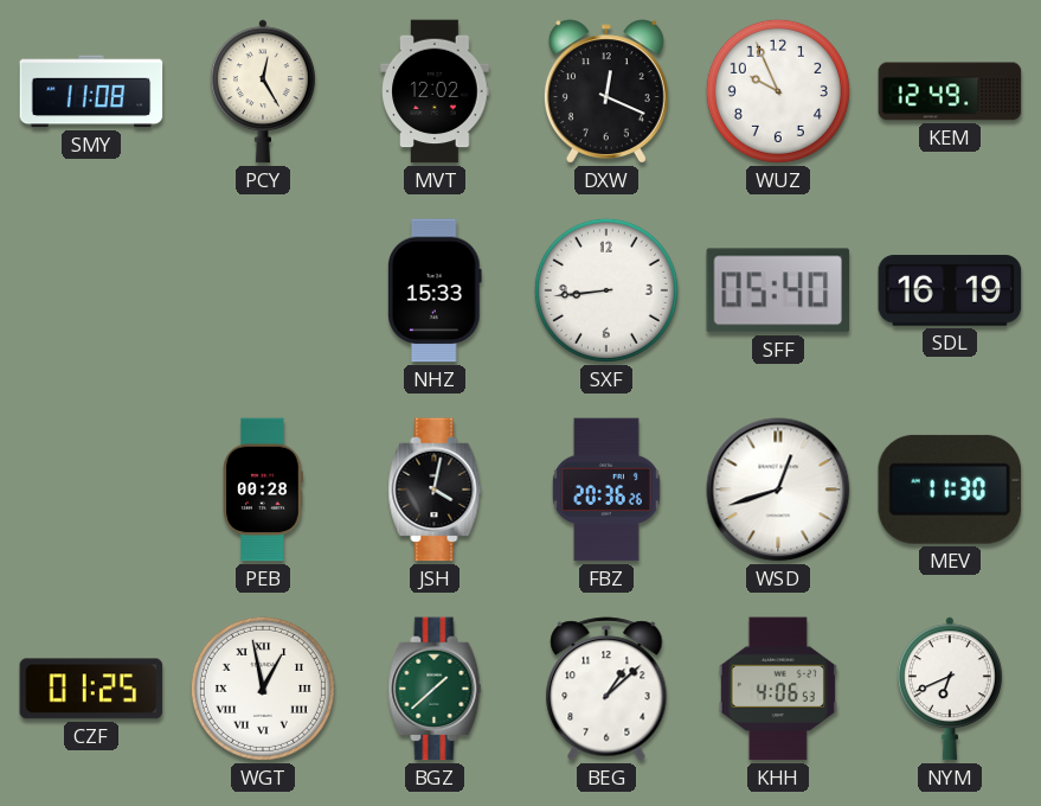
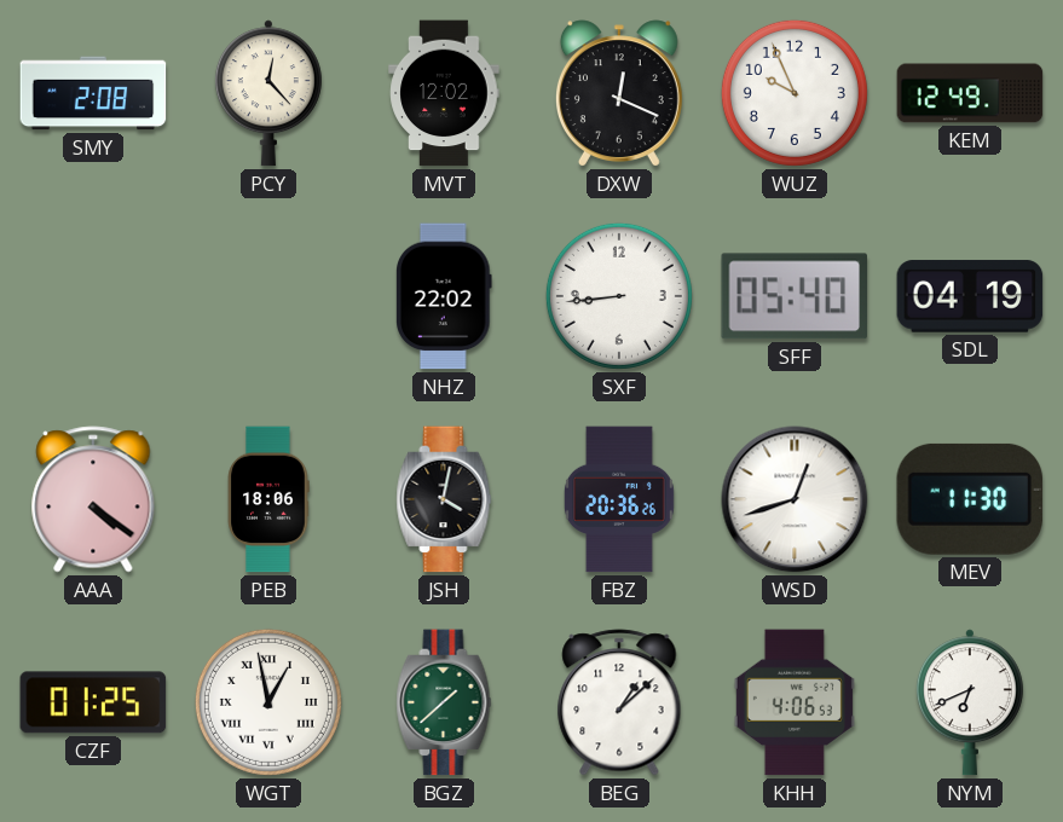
SMY: 11:08 -> 2:08
PCY: 12:25 -> 12:23
NHZ: 15:33 -> 22:02
SDL: 16:19 -> 04:19
AAA: none -> 4:21
PEB: 00:28 -> 18:06
